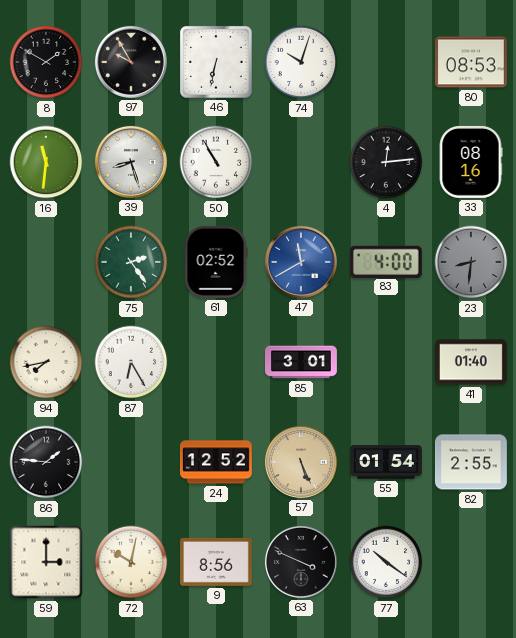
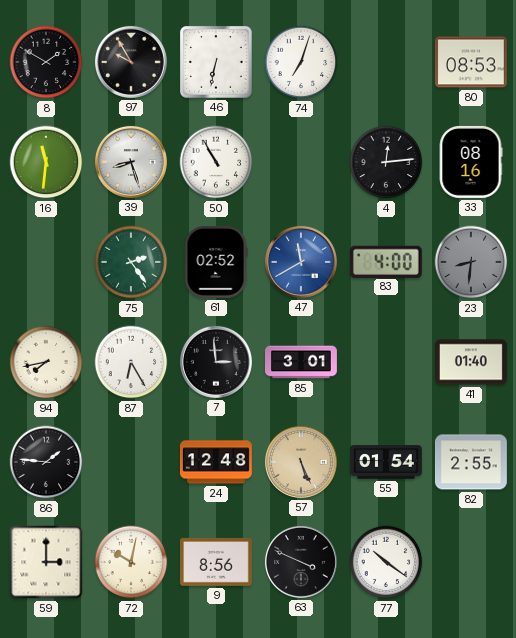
74: 10:03 -> 7:03
7: none -> 2:59
24: 12:52 -> 12:48
